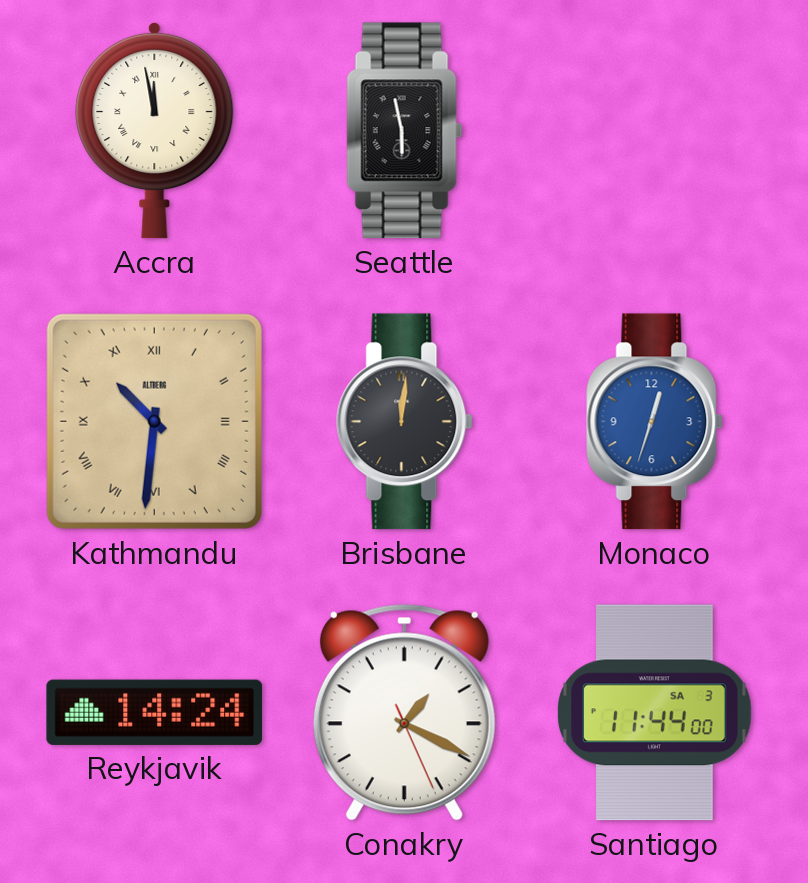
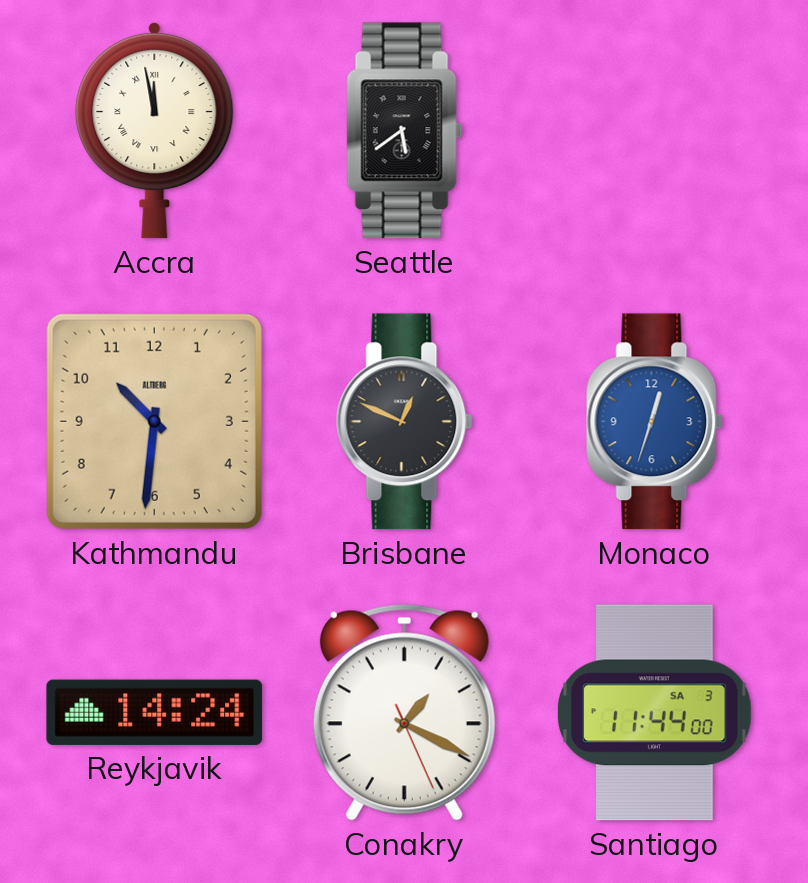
Seattle: 5:58 -> 5:39
Kathmandu numerals: Roman -> Arabic
Brisbane: 12:01 -> 12:49
